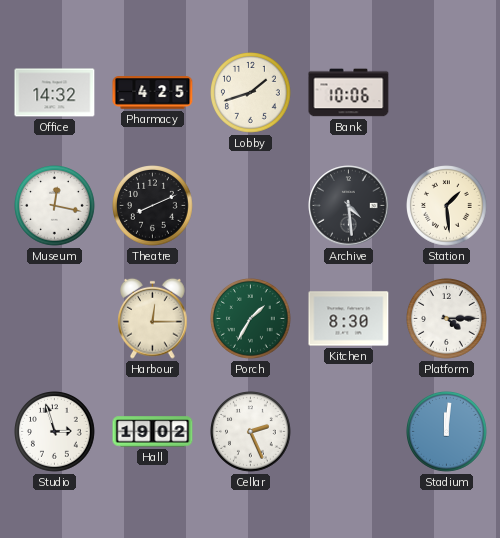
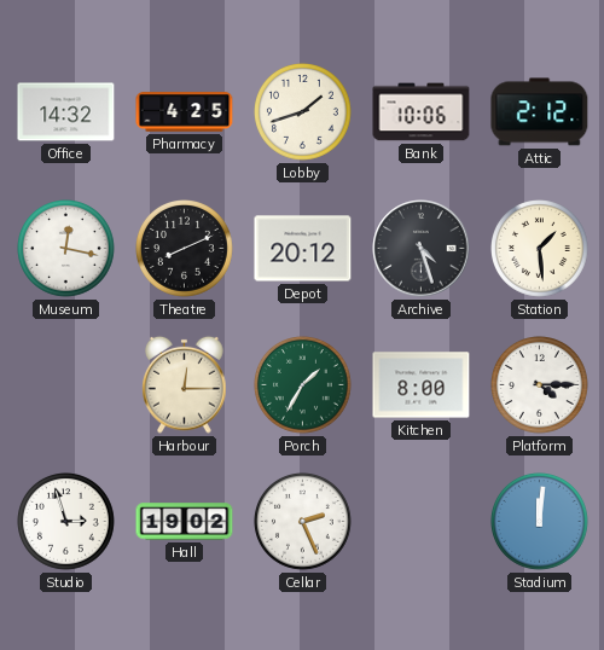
Attic: none -> 2:12
Depot: none -> 20:12
Archive: 4:29 -> 4:27
Kitchen: 8:30 -> 8:00
